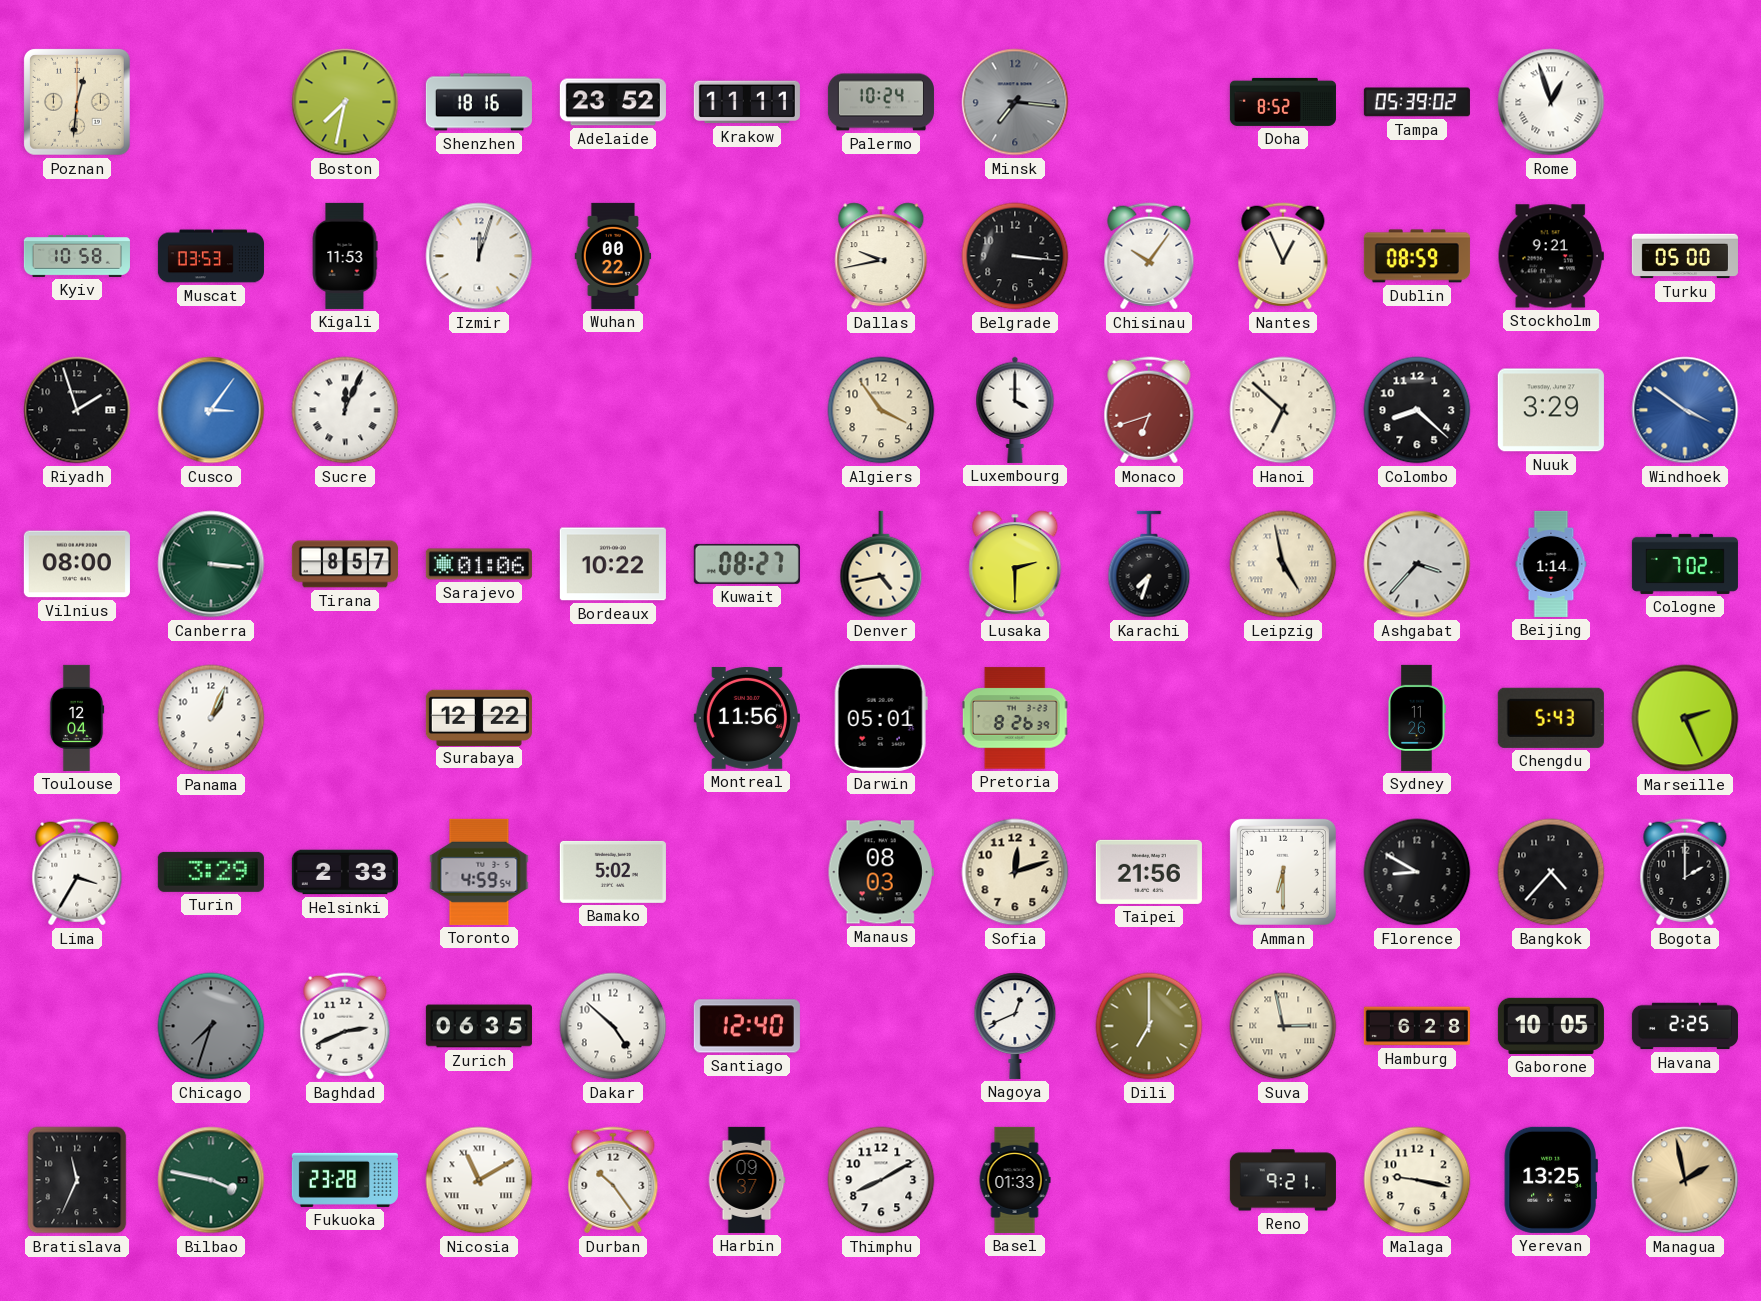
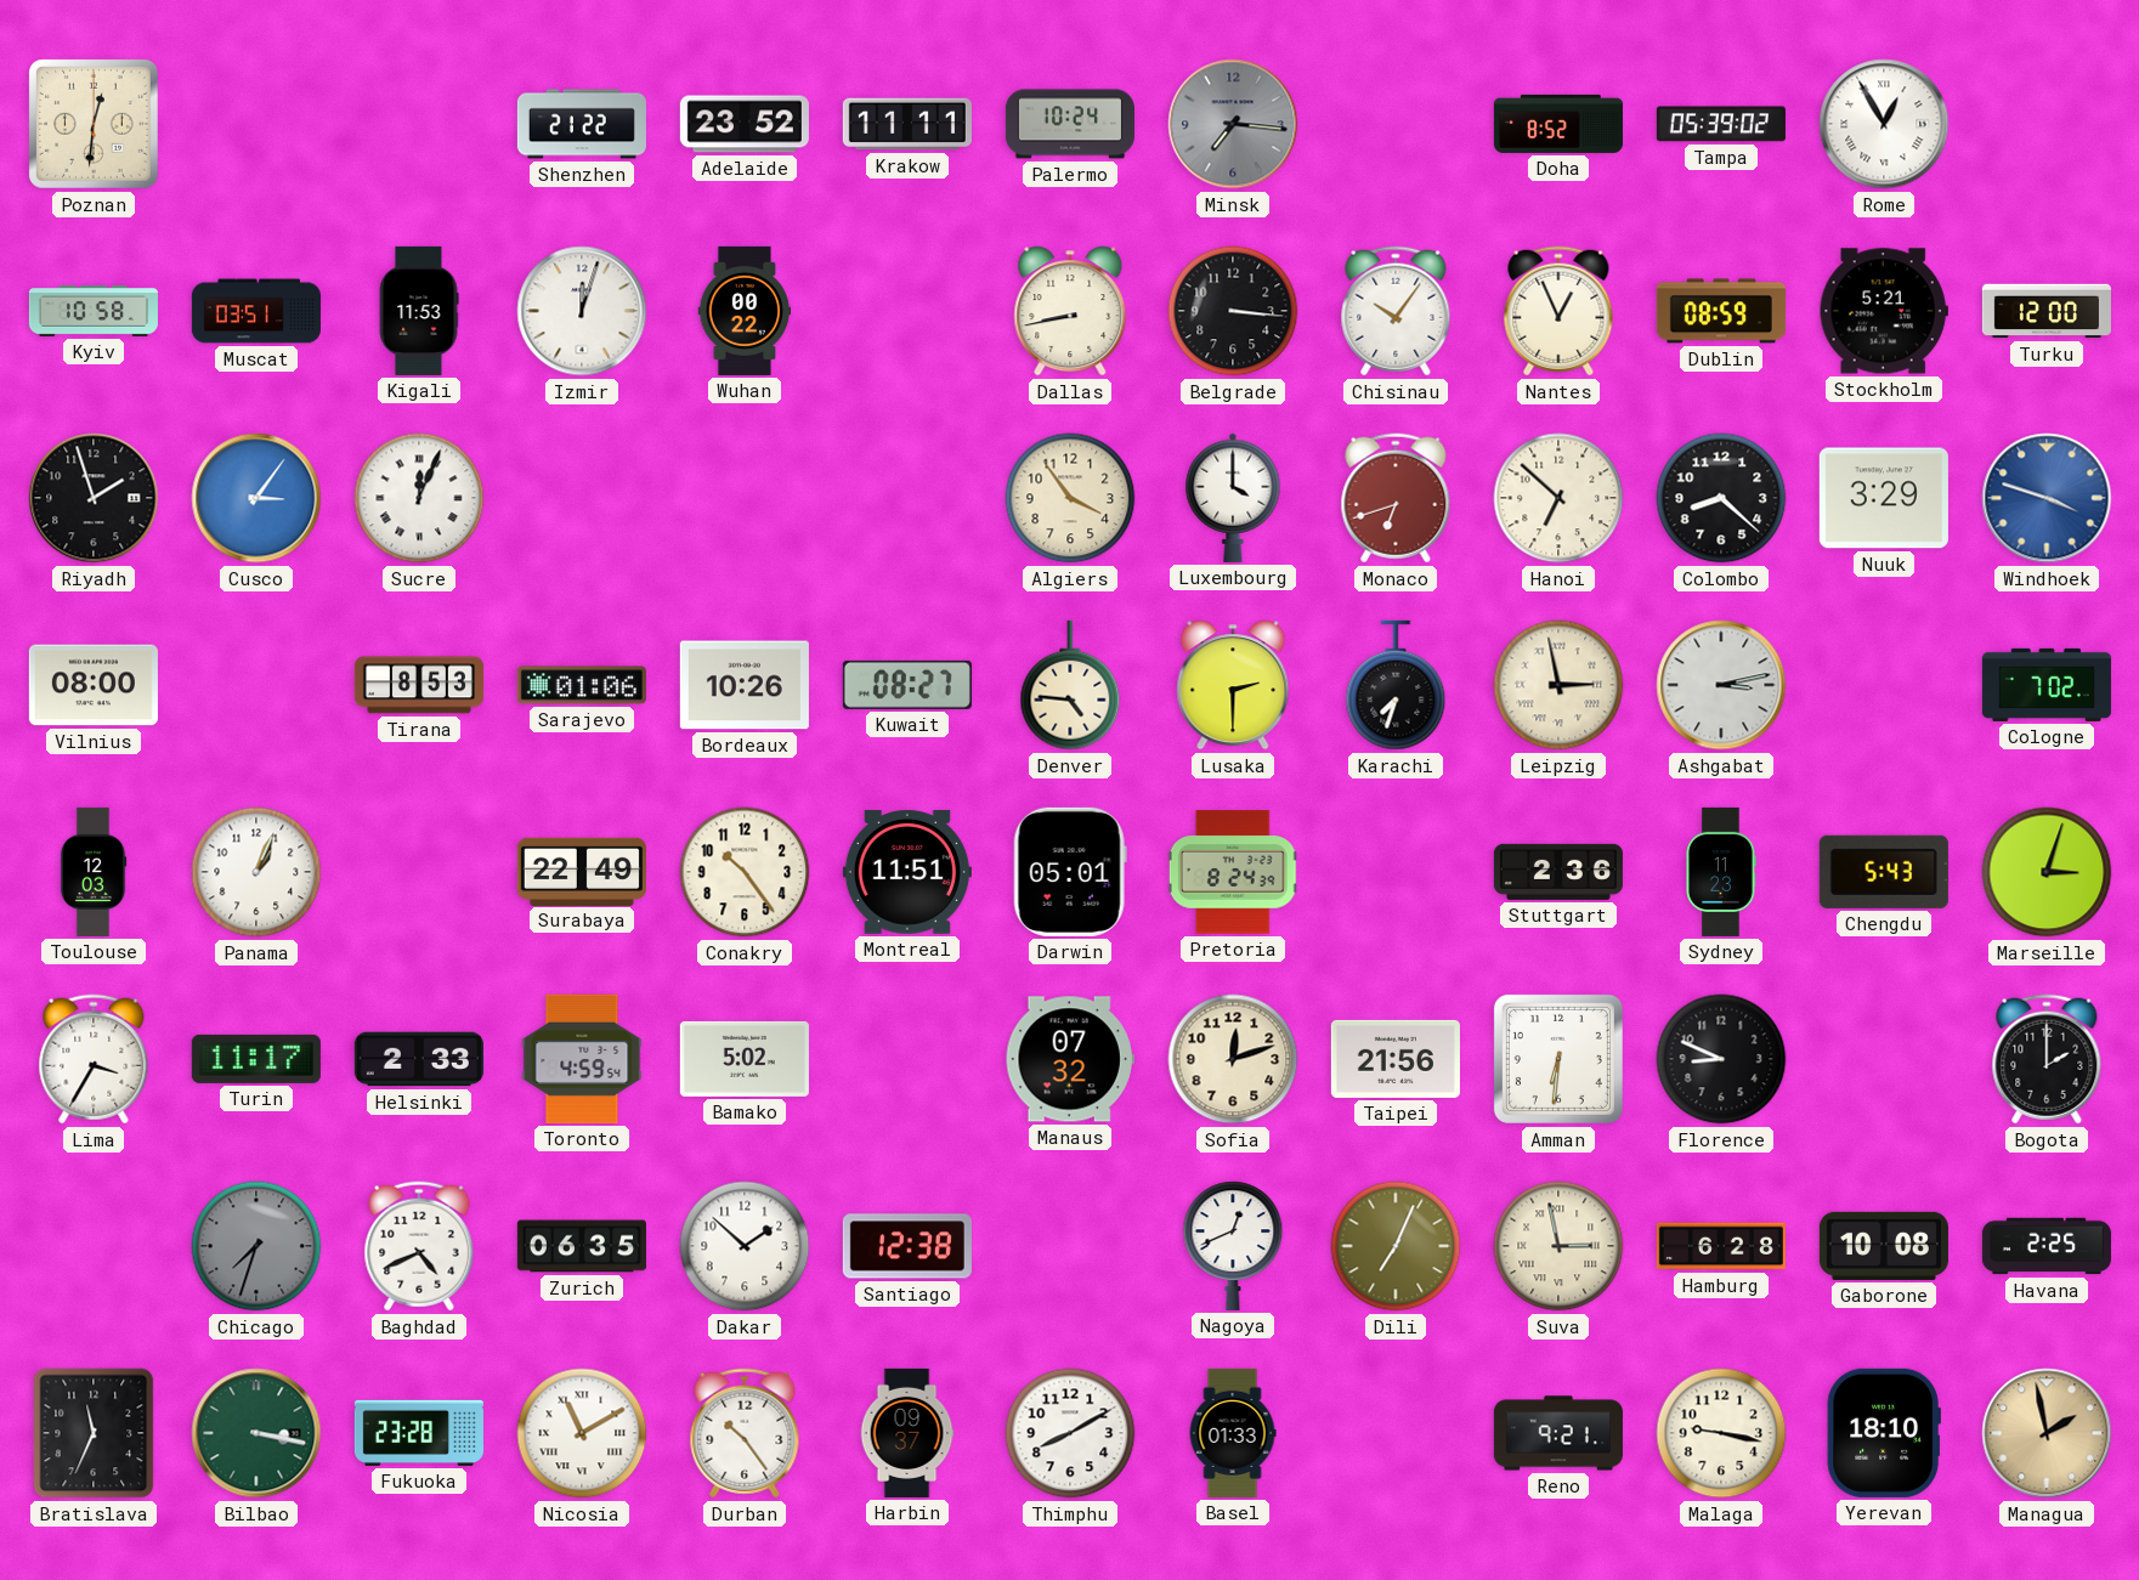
Boston: 7:32 -> none
Shenzhen: 18:16 -> 21:22
Rome: 12:57 -> 12:55
Muscat: 03:53 -> 03:51
Dallas: 9:43 -> 8:43
Stockholm: 9:21 -> 5:21
Turku: 05:00 -> 12:00
Windhoek: 3:51 -> 3:48
Canberra: 3:16 -> none
Tirana: 8:57 -> 8:53
Bordeaux: 10:22 -> 10:26
Denver: 4:43 -> 4:46
Leipzig: 4:58 -> 2:58
Ashgabat: 3:37 -> 3:13
Beijing: 1:14 -> none
Toulouse: 12:04 -> 12:03
Surabaya: 12:22 -> 22:49
Conakry: none -> 10:24
Montreal: 11:56 -> 11:51
Pretoria: 8:26 -> 8:24
Stuttgart: none -> 2:36
Sydney: 11:26 -> 11:23
Marseille: 2:26 -> 3:03
Turin: 3:29 -> 11:17
Manaus: 08:03 -> 07:32
Amman: 6:30 -> 6:31
Florence: 8:50 -> 8:49
Bangkok: 4:37 -> none
Baghdad: 2:41 -> 4:41
Dakar: 4:52 -> 1:52
Santiago: 12:40 -> 12:38
Dili: 7:00 -> 7:04
Gaborone: 10:05 -> 10:08
Bilbao: 3:47 -> 3:17
Yerevan: 13:25 -> 18:10
